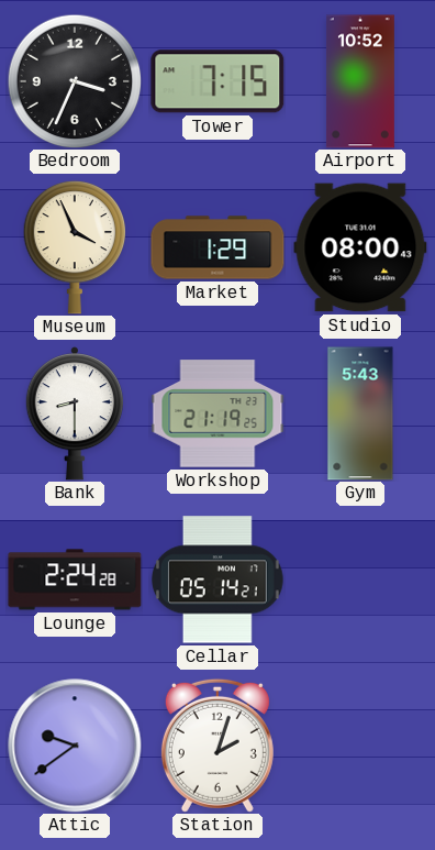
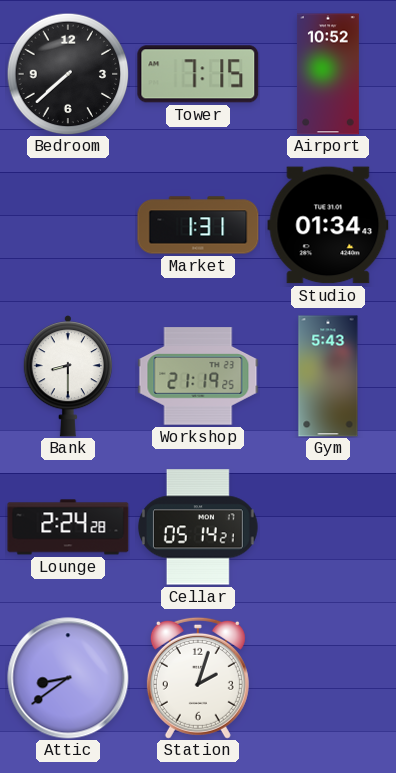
Bedroom: 3:34 -> 7:38
Museum: 3:56 -> none
Market: 1:29 -> 1:31
Studio: 08:00 -> 01:34
Attic: 9:39 -> 8:39
